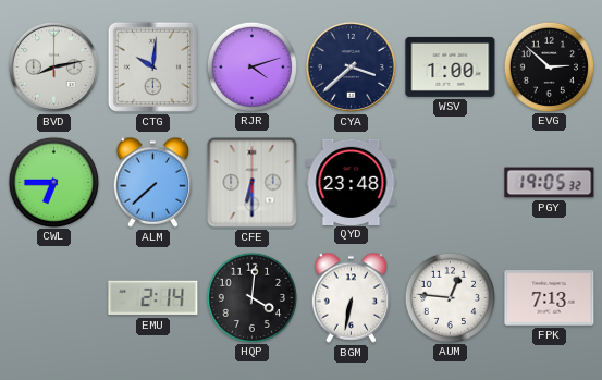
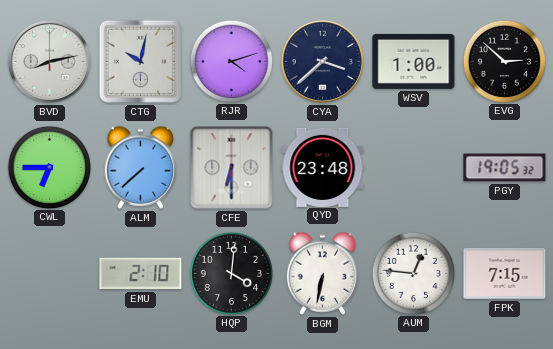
CTG: 10:01 -> 10:02
EMU: 2:14 -> 2:10
FPK: 7:13 -> 7:15
